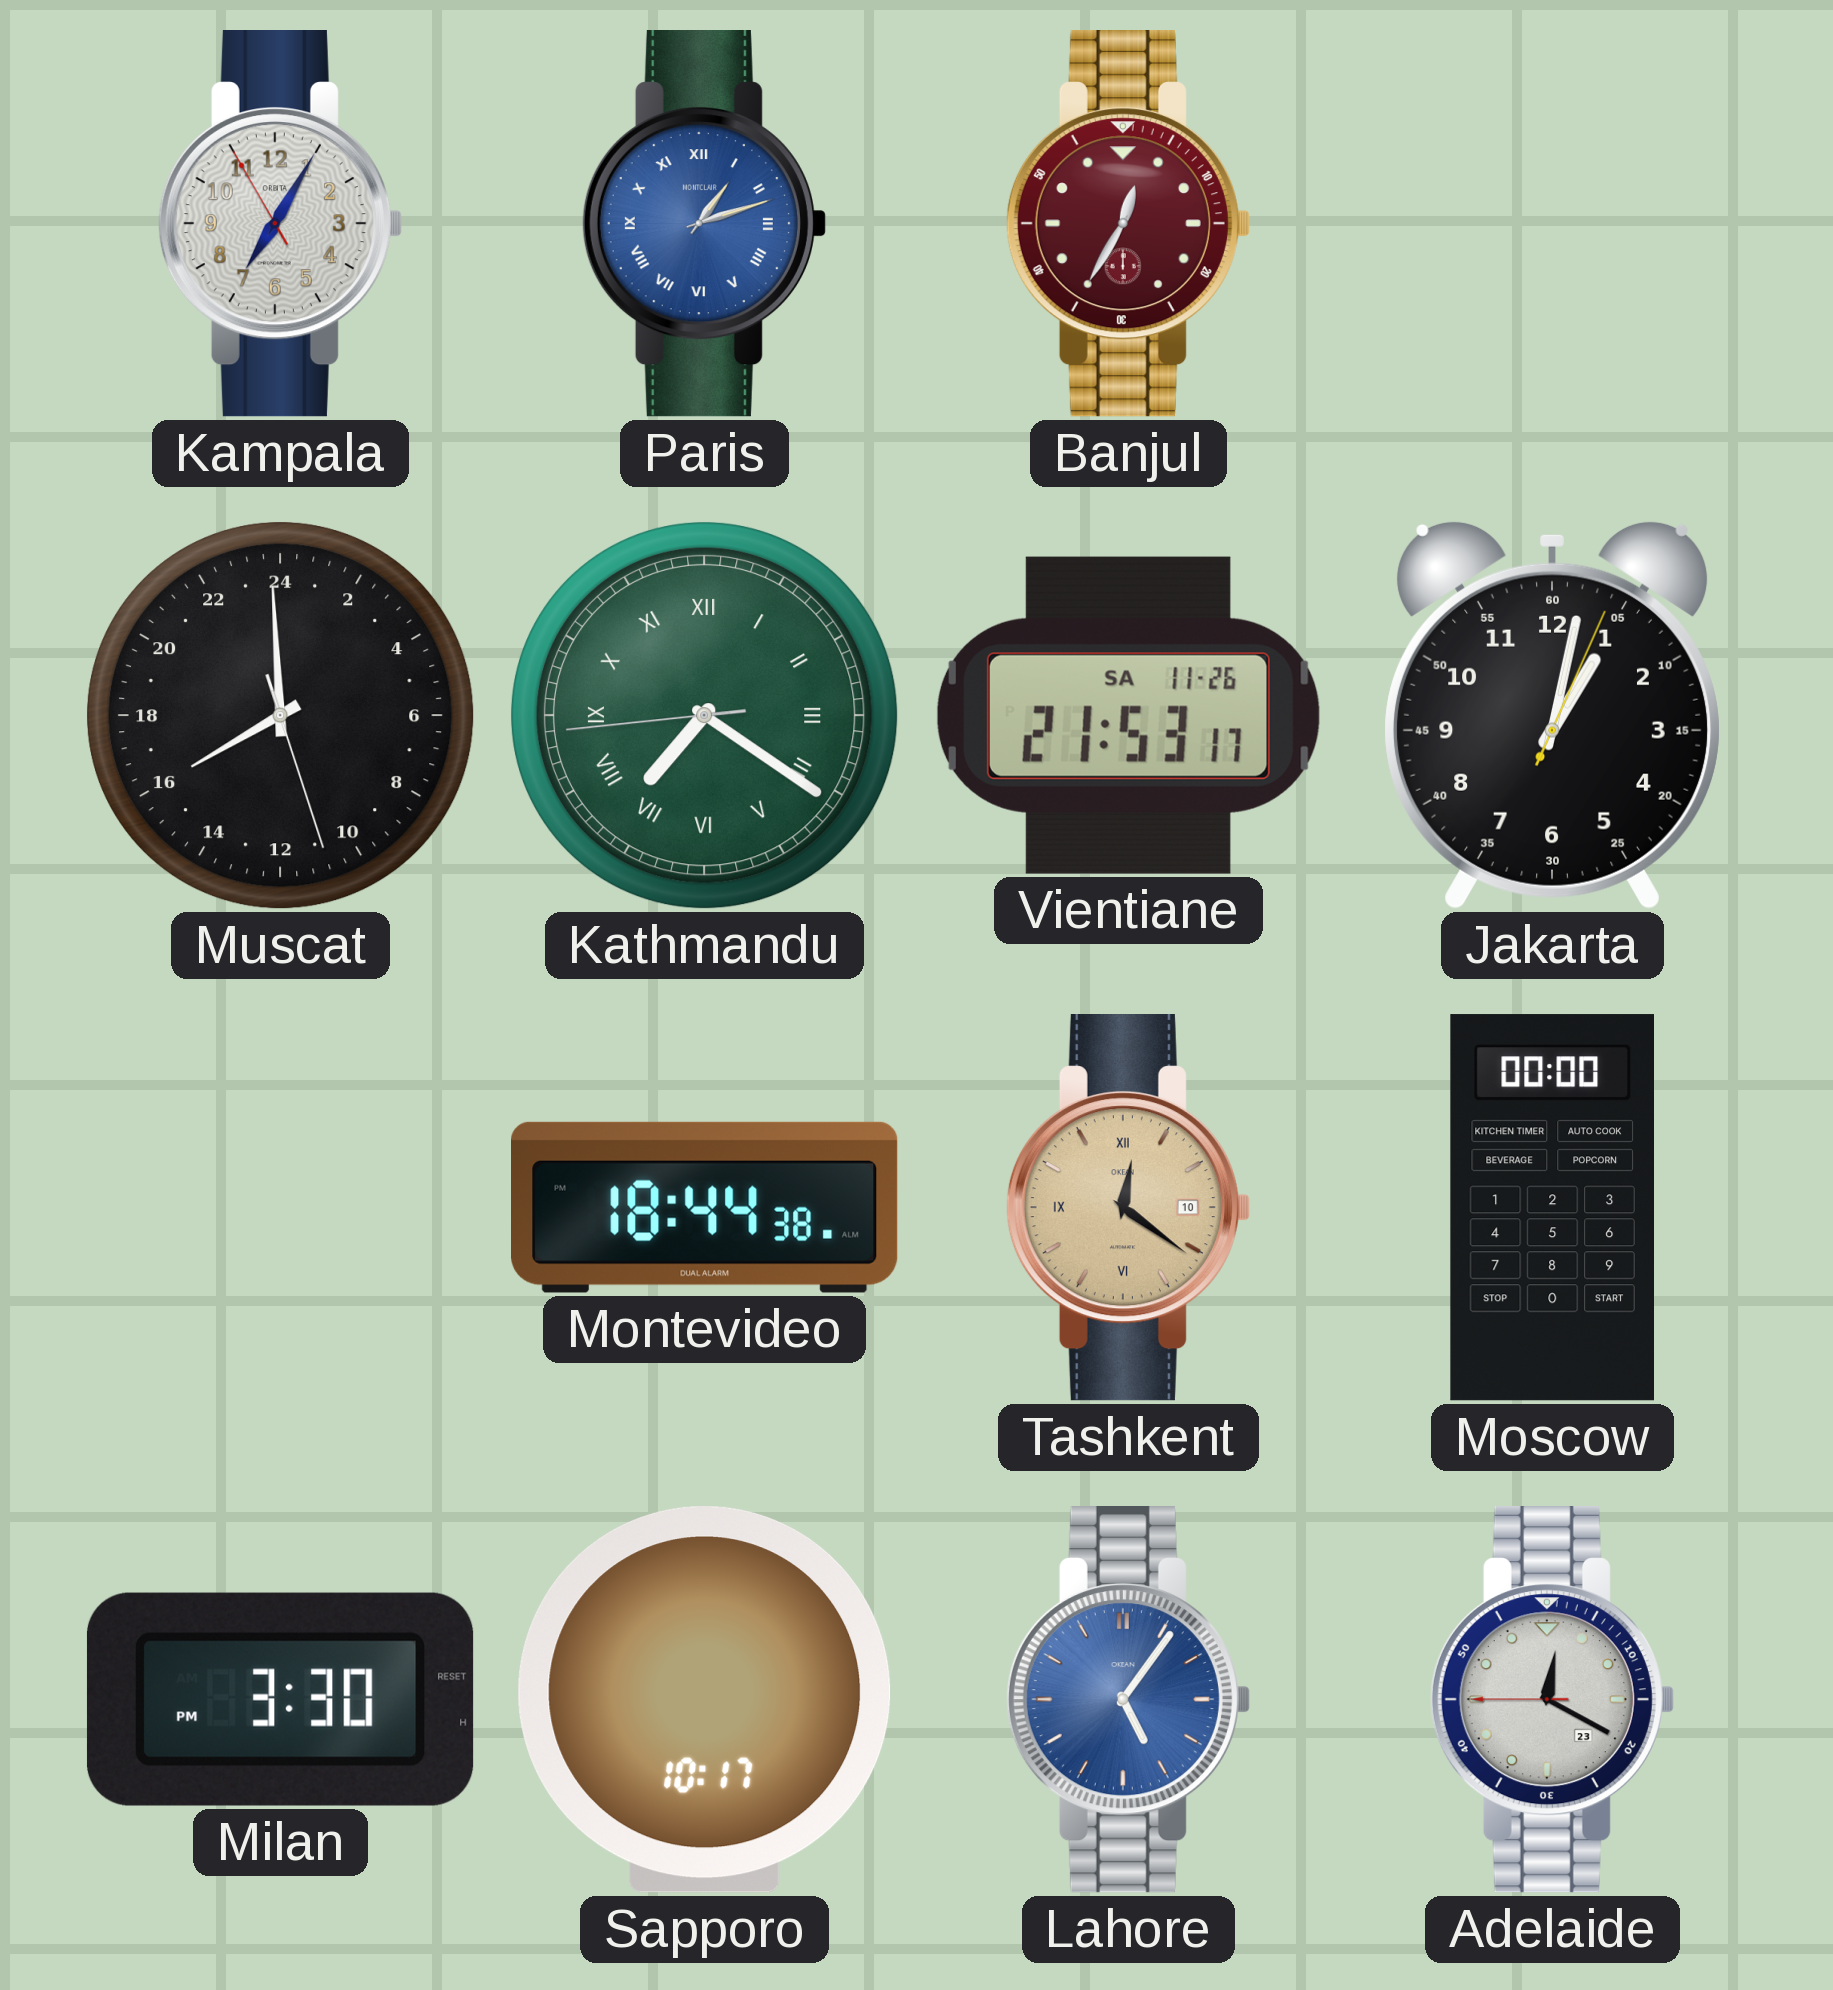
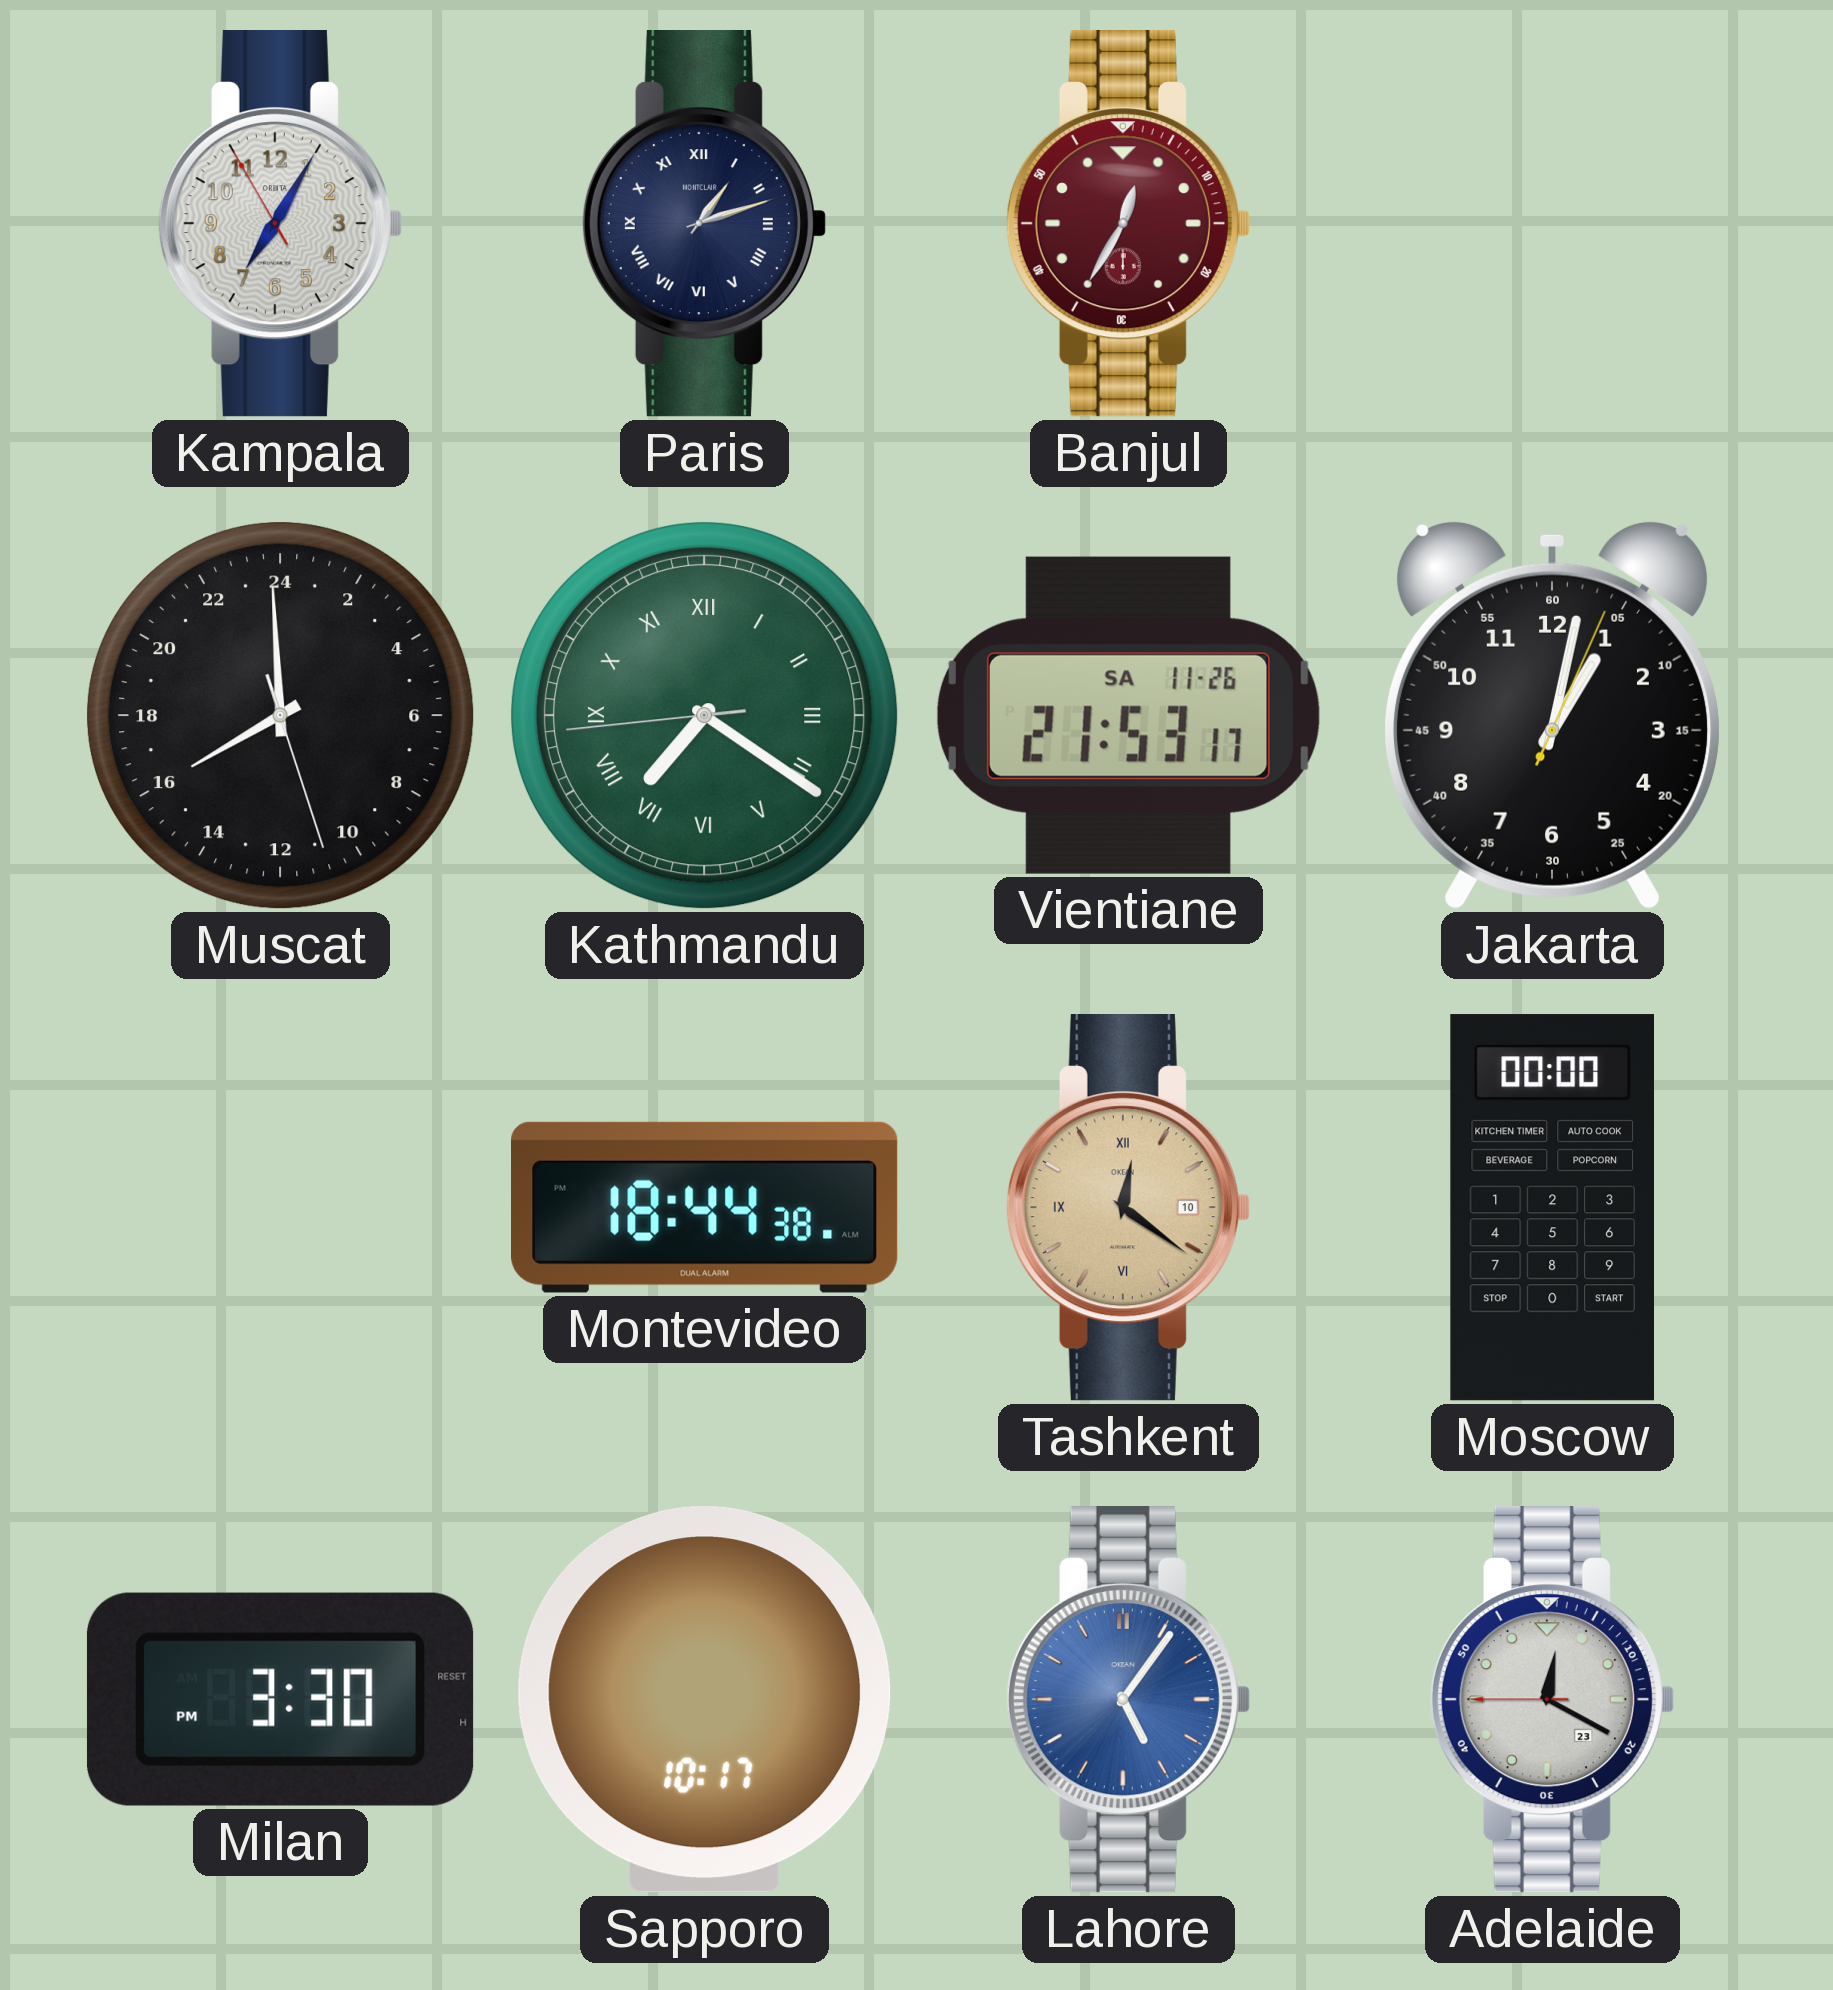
Paris dial: blue -> navy
